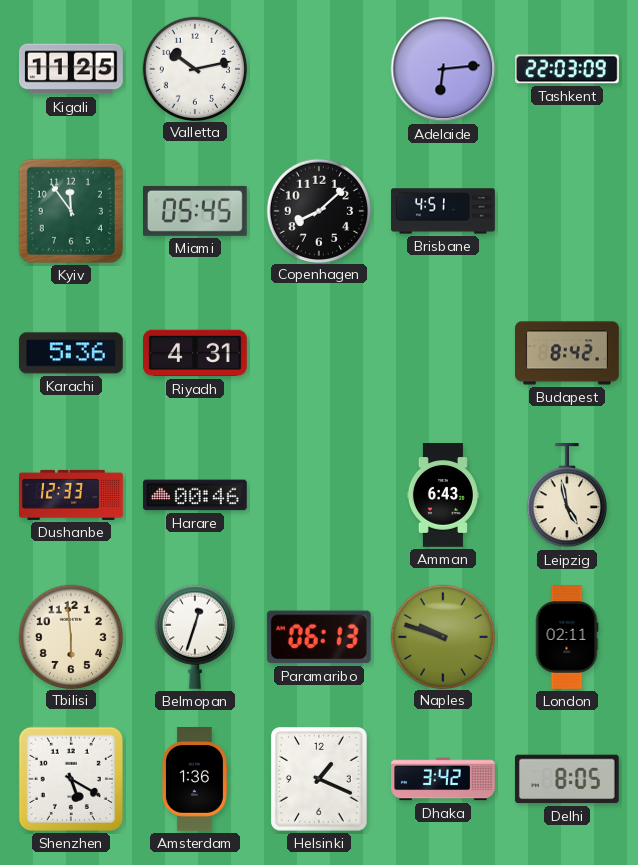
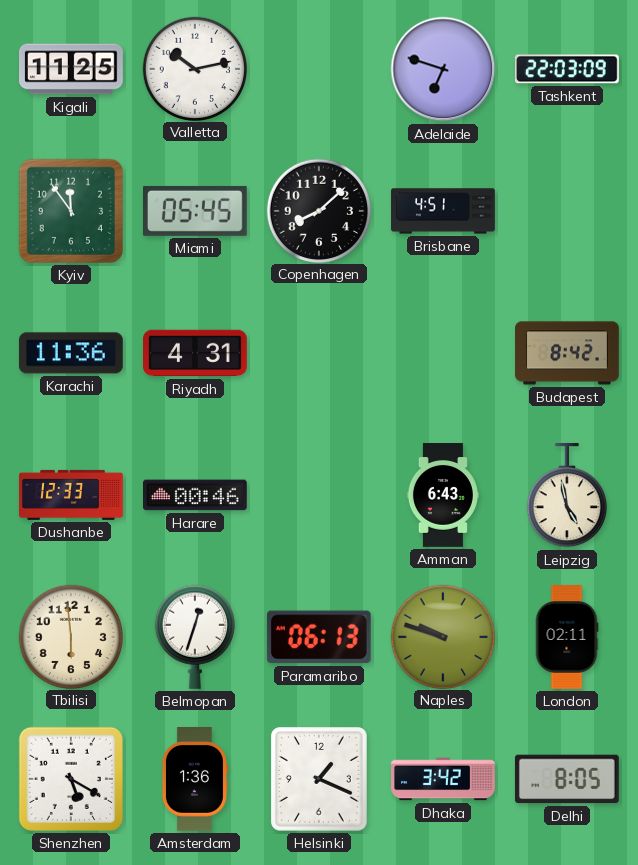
Adelaide: 6:14 -> 6:48
Karachi: 5:36 -> 11:36
